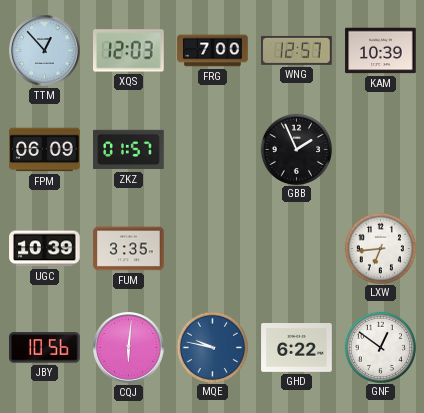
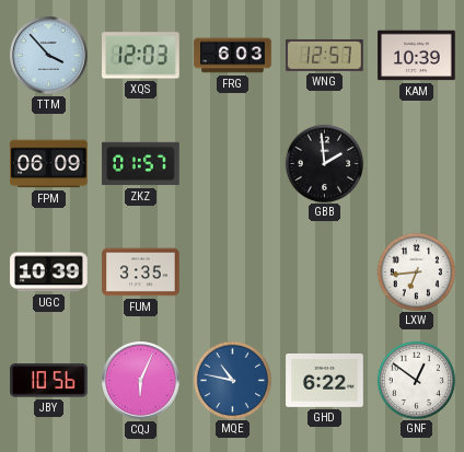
TTM: 12:53 -> 3:53
FRG: 7:00 -> 6:03
GBB: 1:56 -> 1:59
CQJ: 6:01 -> 6:04
MQE: 9:47 -> 10:47
